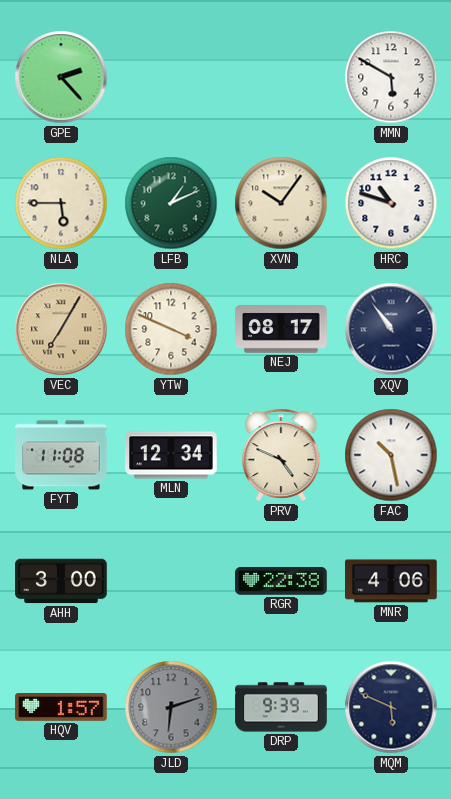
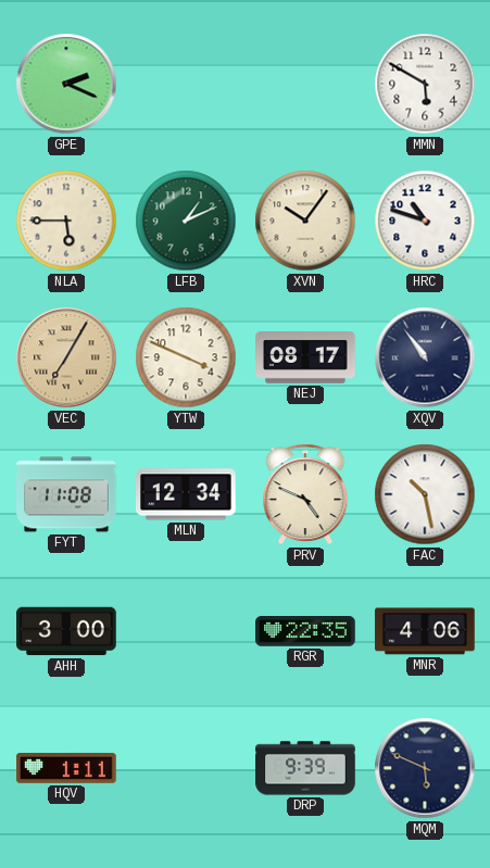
GPE: 2:23 -> 2:19
RGR: 22:38 -> 22:35
HQV: 1:57 -> 1:11
JLD: 6:12 -> none
